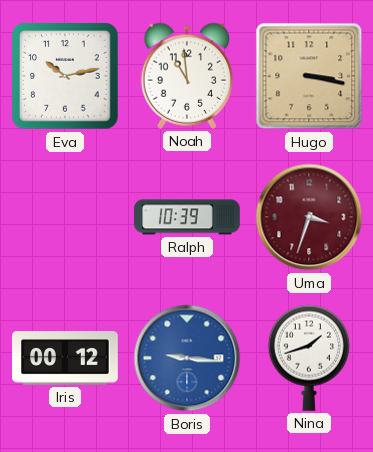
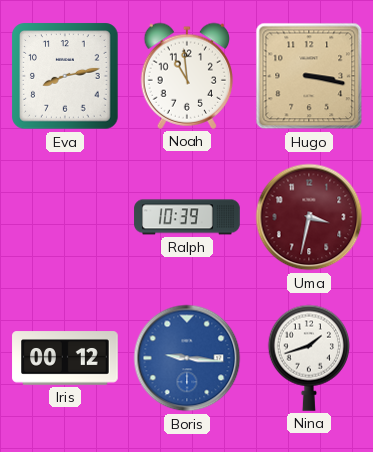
Eva: 10:13 -> 8:13
Uma: 3:33 -> 3:32
